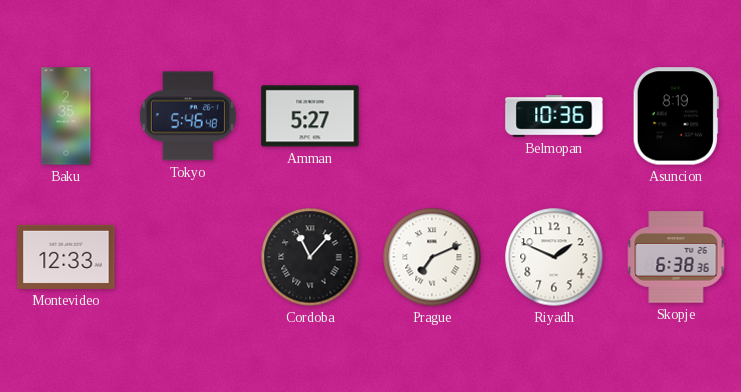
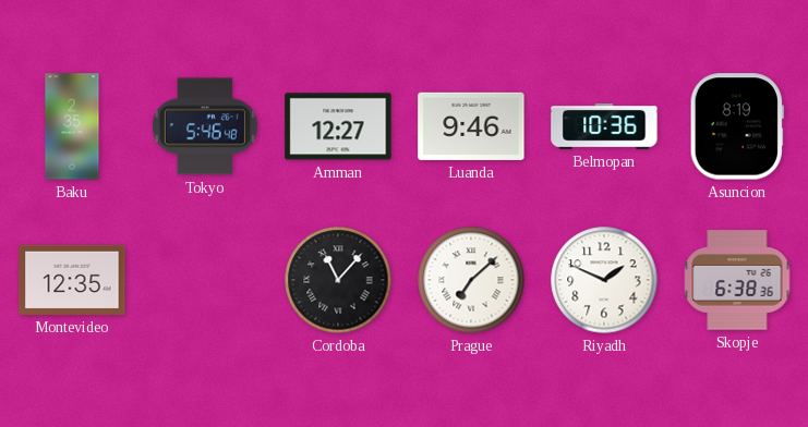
Amman: 5:27 -> 12:27
Luanda: none -> 9:46
Montevideo: 12:33 -> 12:35
Prague: 7:11 -> 7:08
